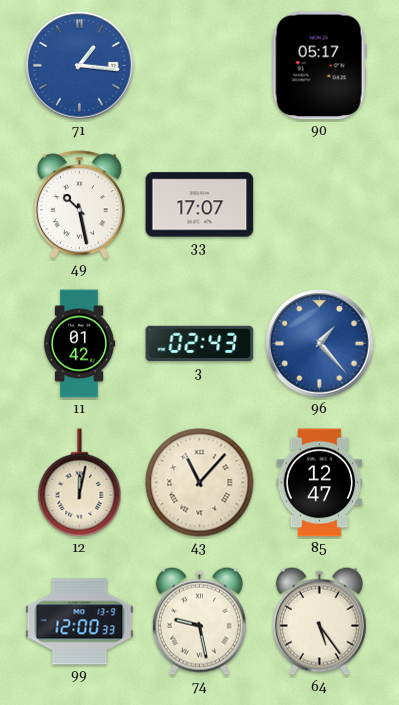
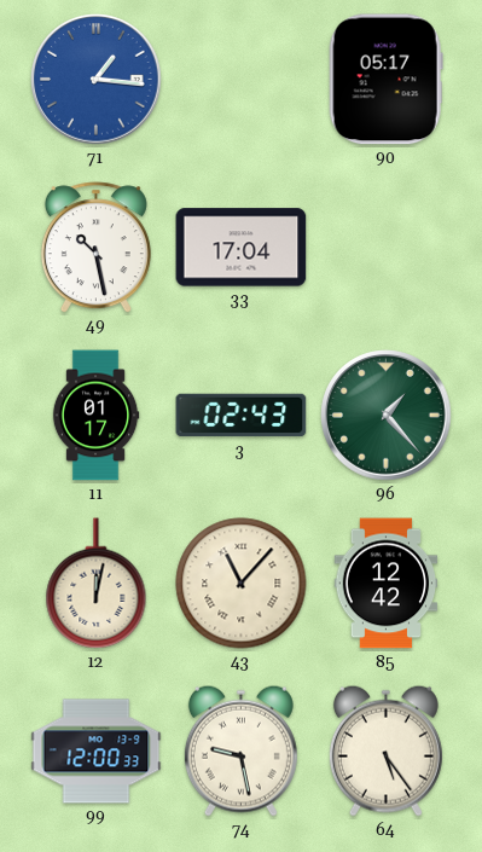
33: 17:07 -> 17:04
11: 01:42 -> 01:17
96 dial: blue -> green
85: 12:47 -> 12:42
